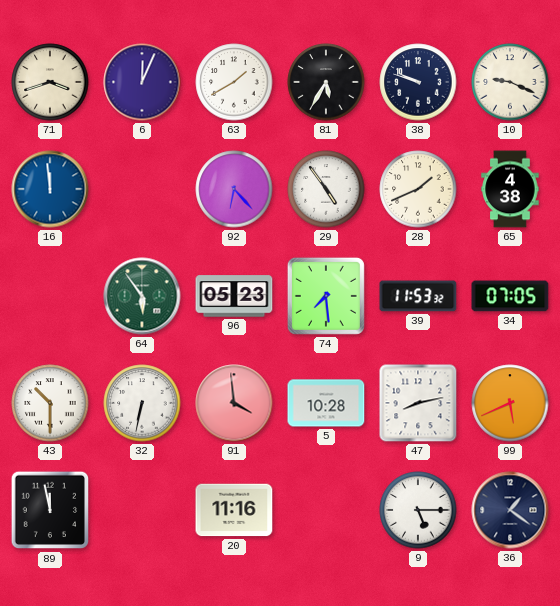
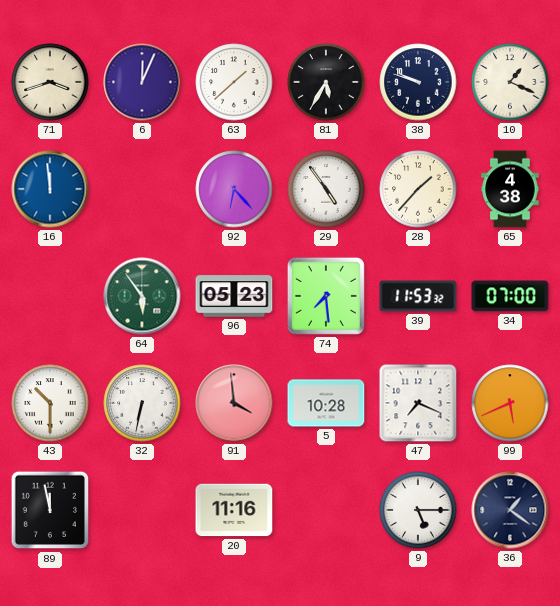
63: 1:40 -> 1:38
10: 9:19 -> 1:19
28: 1:41 -> 1:37
34: 07:05 -> 07:00
47: 8:13 -> 7:19
